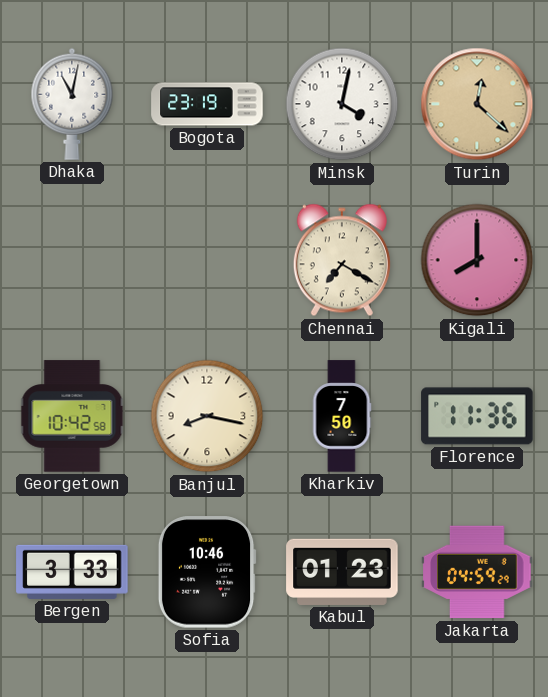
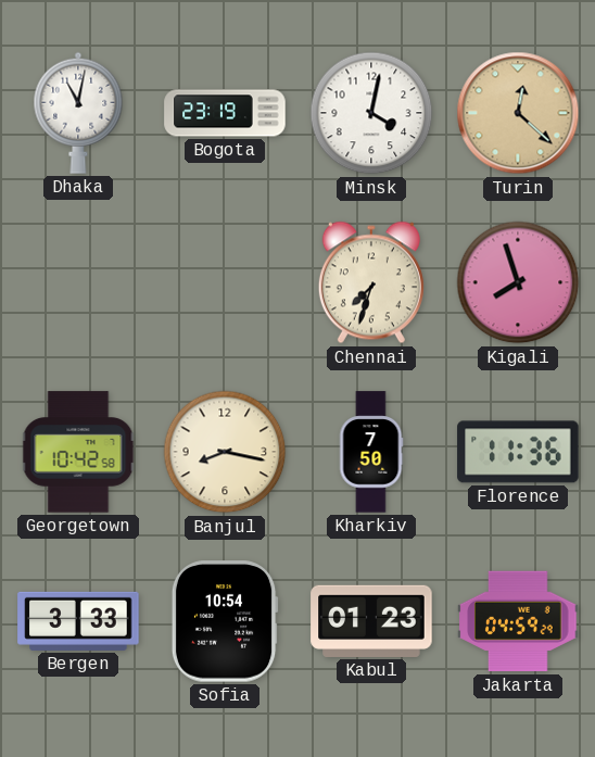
Chennai: 7:20 -> 7:33
Kigali: 8:00 -> 7:57
Sofia: 10:46 -> 10:54
